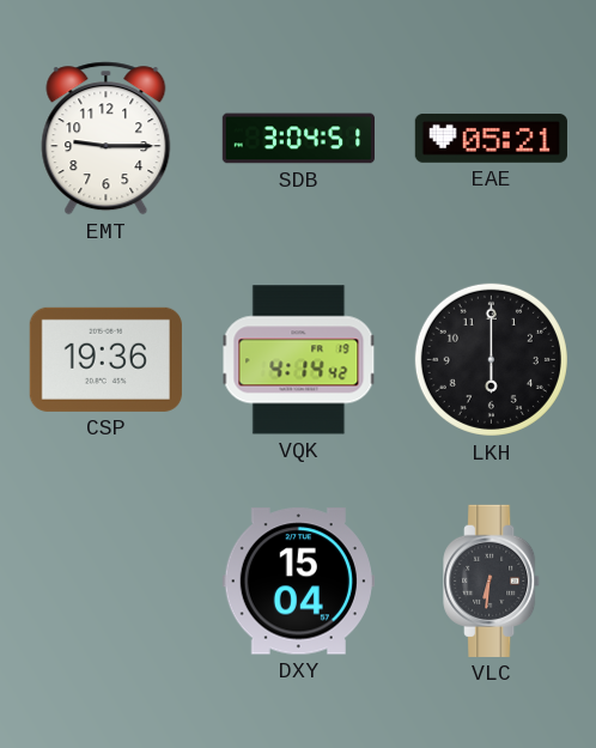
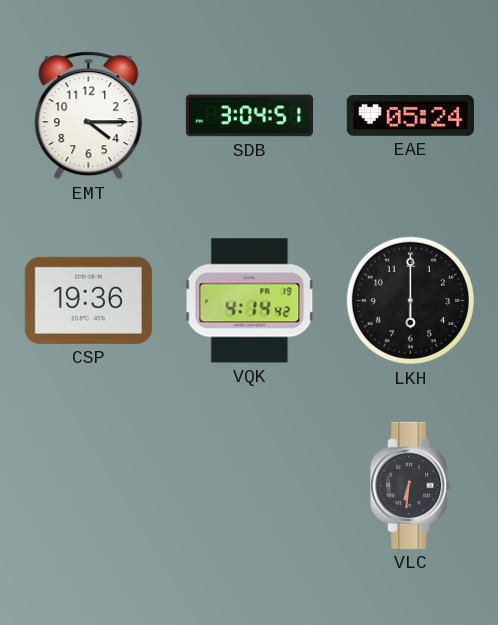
EMT: 9:15 -> 4:15
EAE: 05:21 -> 05:24
DXY: 15:04 -> none
